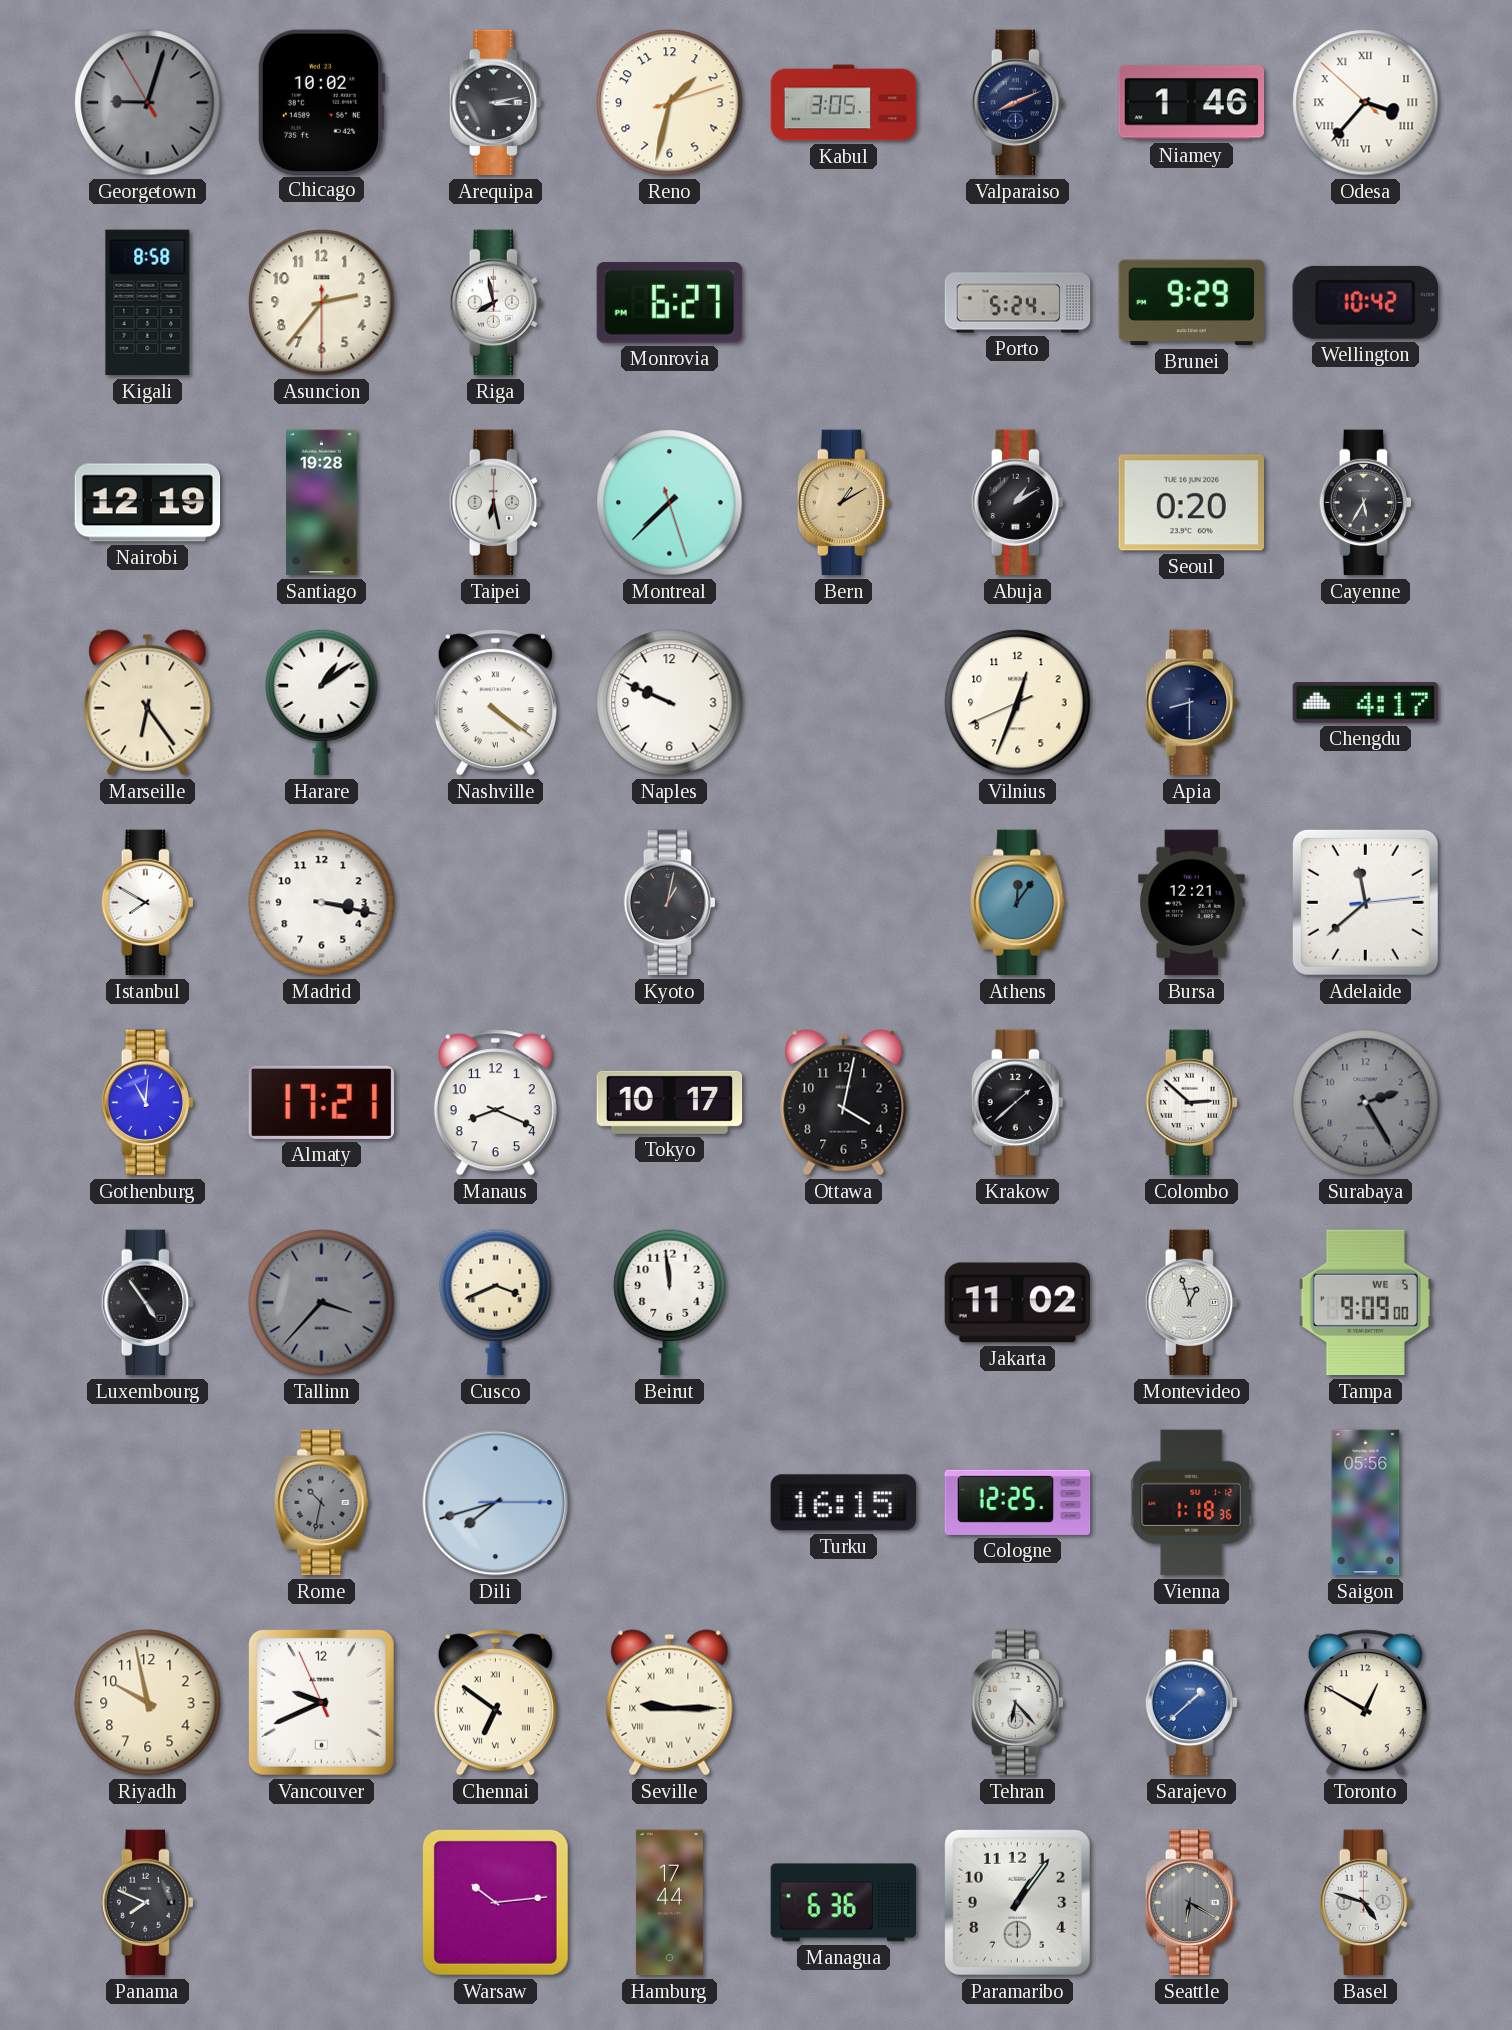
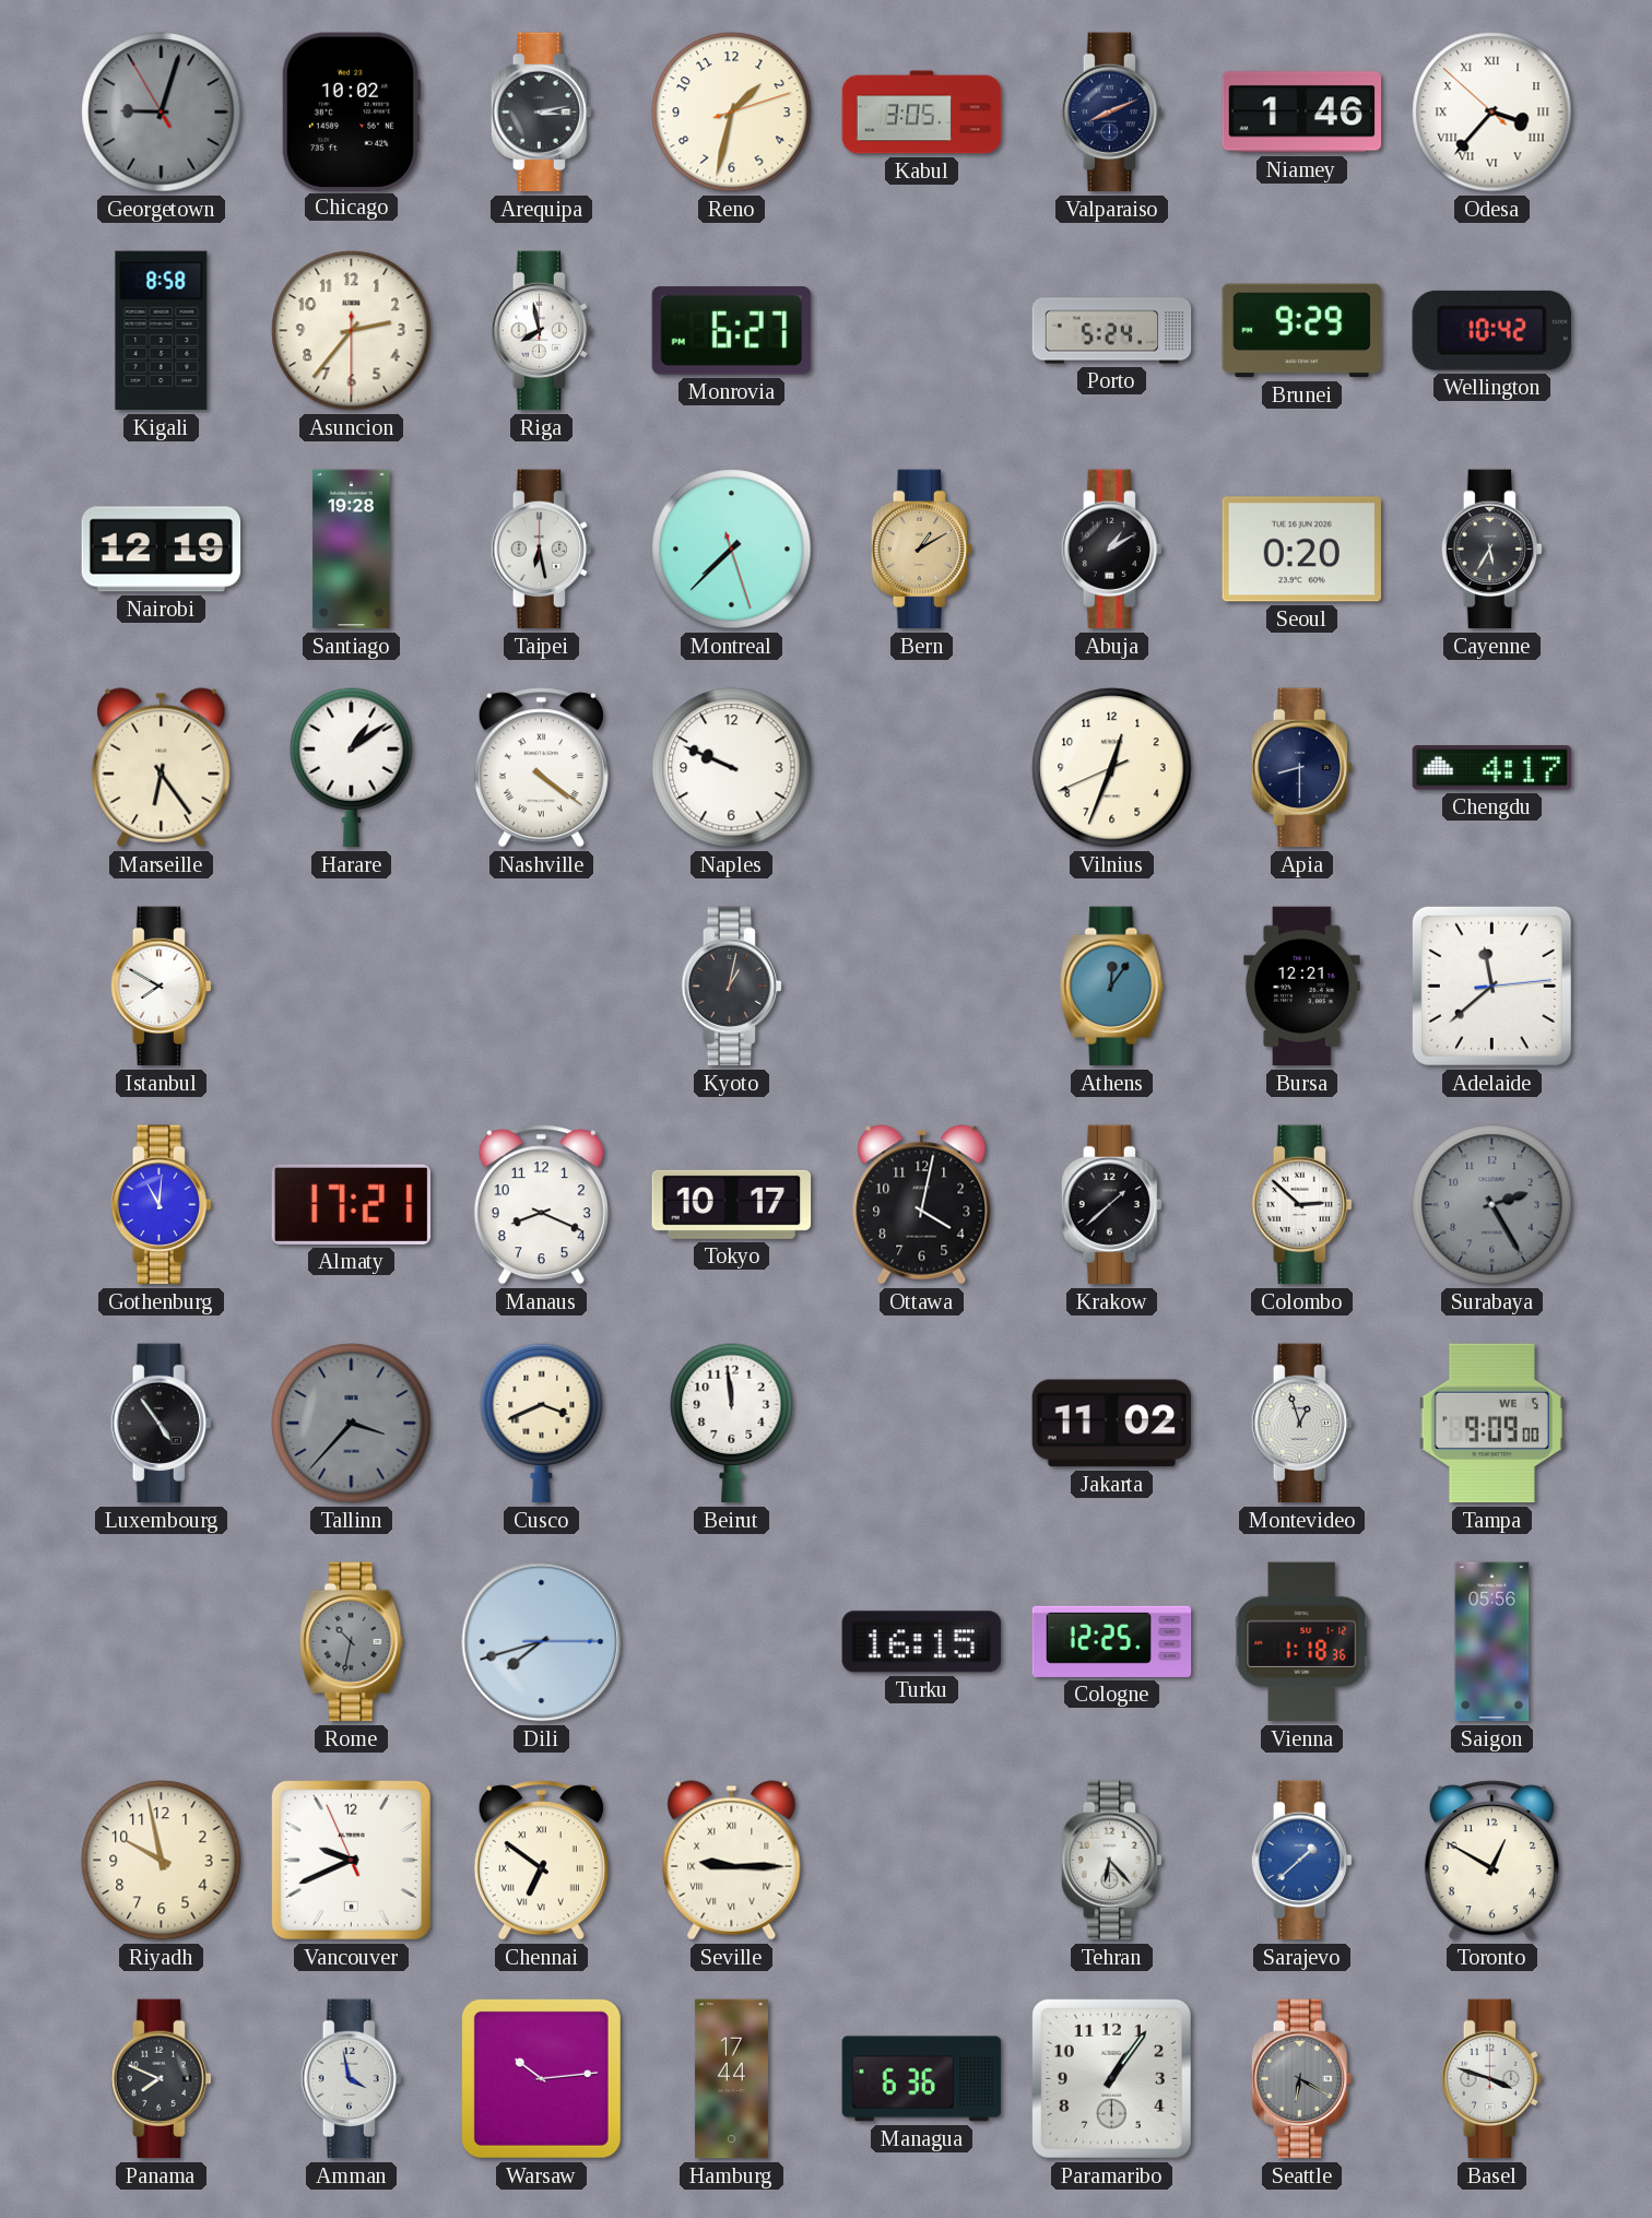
Madrid: 3:17 -> none
Amman: none -> 3:58
Basel: 4:48 -> 3:48
